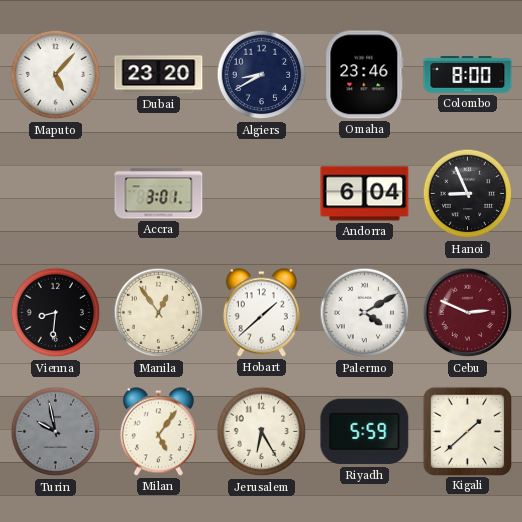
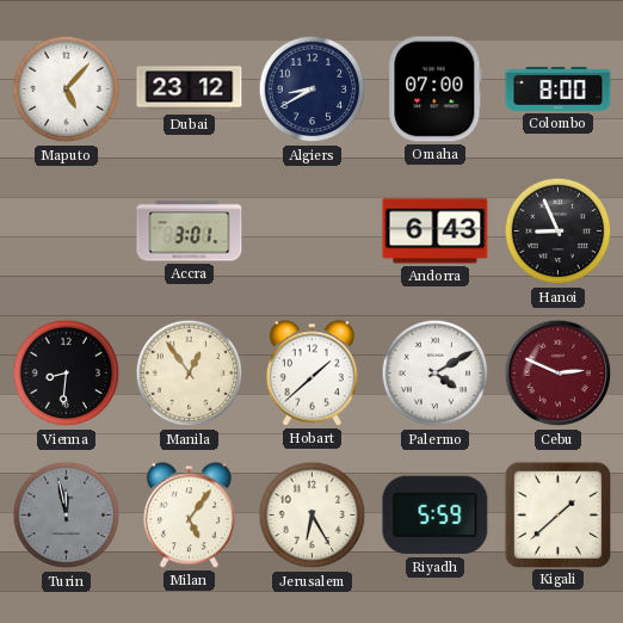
Dubai: 23:20 -> 23:12
Omaha: 23:46 -> 07:00
Andorra: 6:04 -> 6:43
Turin: 9:58 -> 11:58
